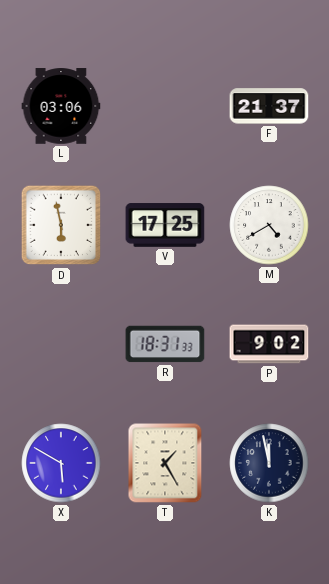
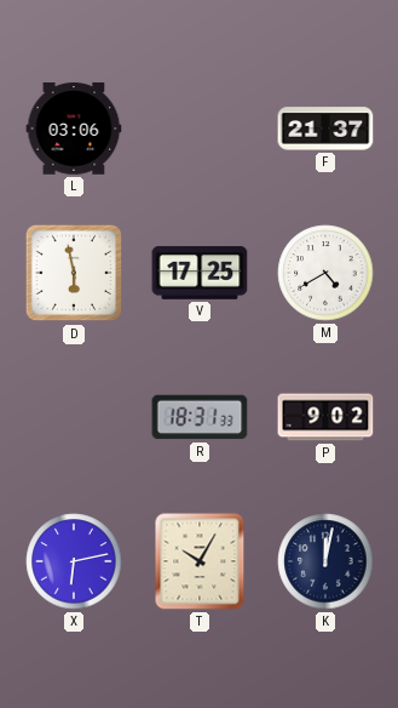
X: 5:50 -> 6:13
T: 1:25 -> 10:05
K: 11:58 -> 12:02
